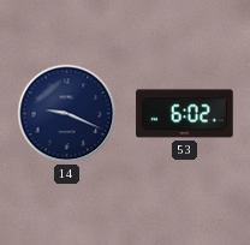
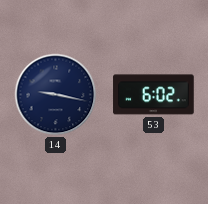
14: 9:19 -> 9:17
